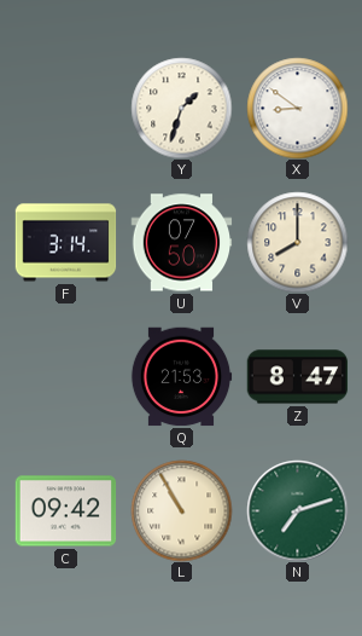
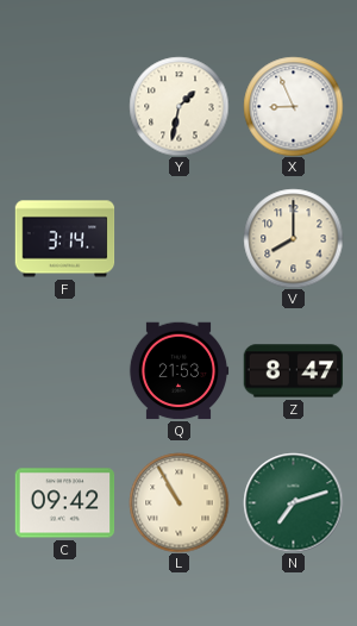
Y: 1:33 -> 1:32
X: 8:51 -> 8:56
U: 07:50 -> none
